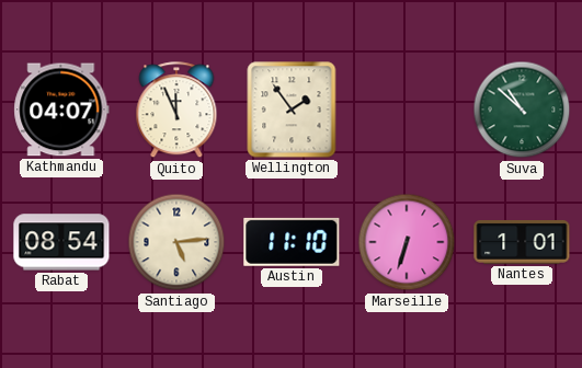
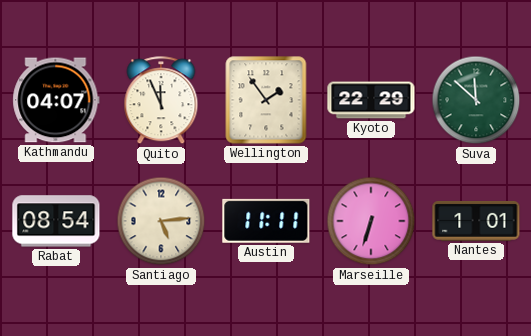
Kyoto: none -> 22:29
Suva: 10:52 -> 11:52
Austin: 11:10 -> 11:11
